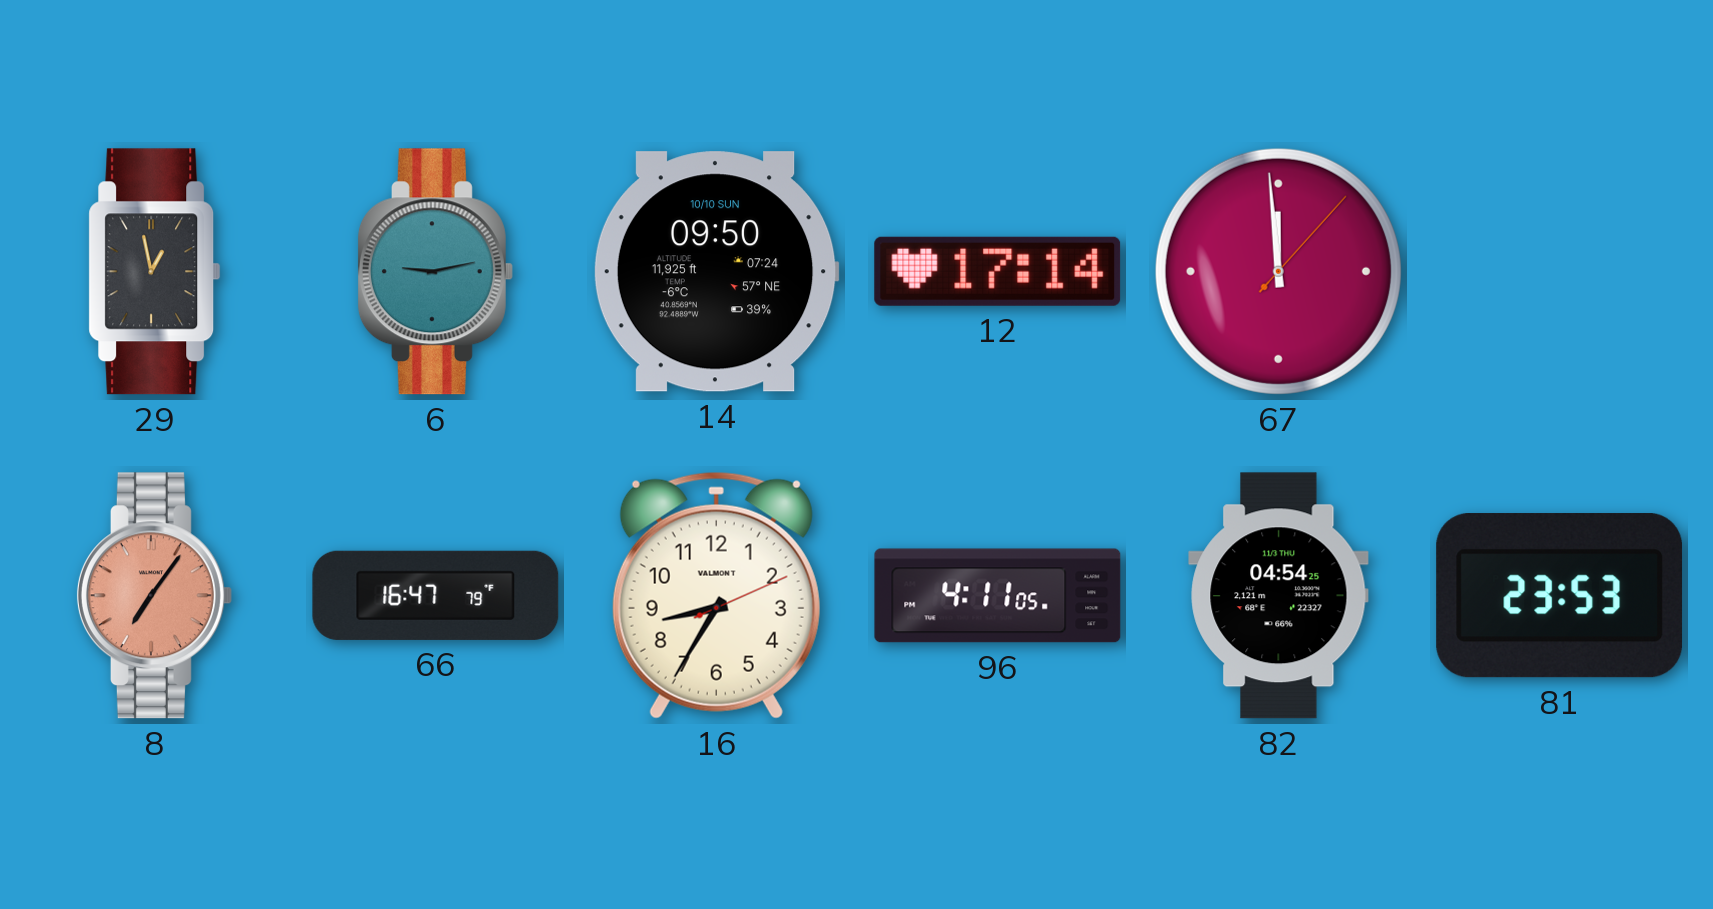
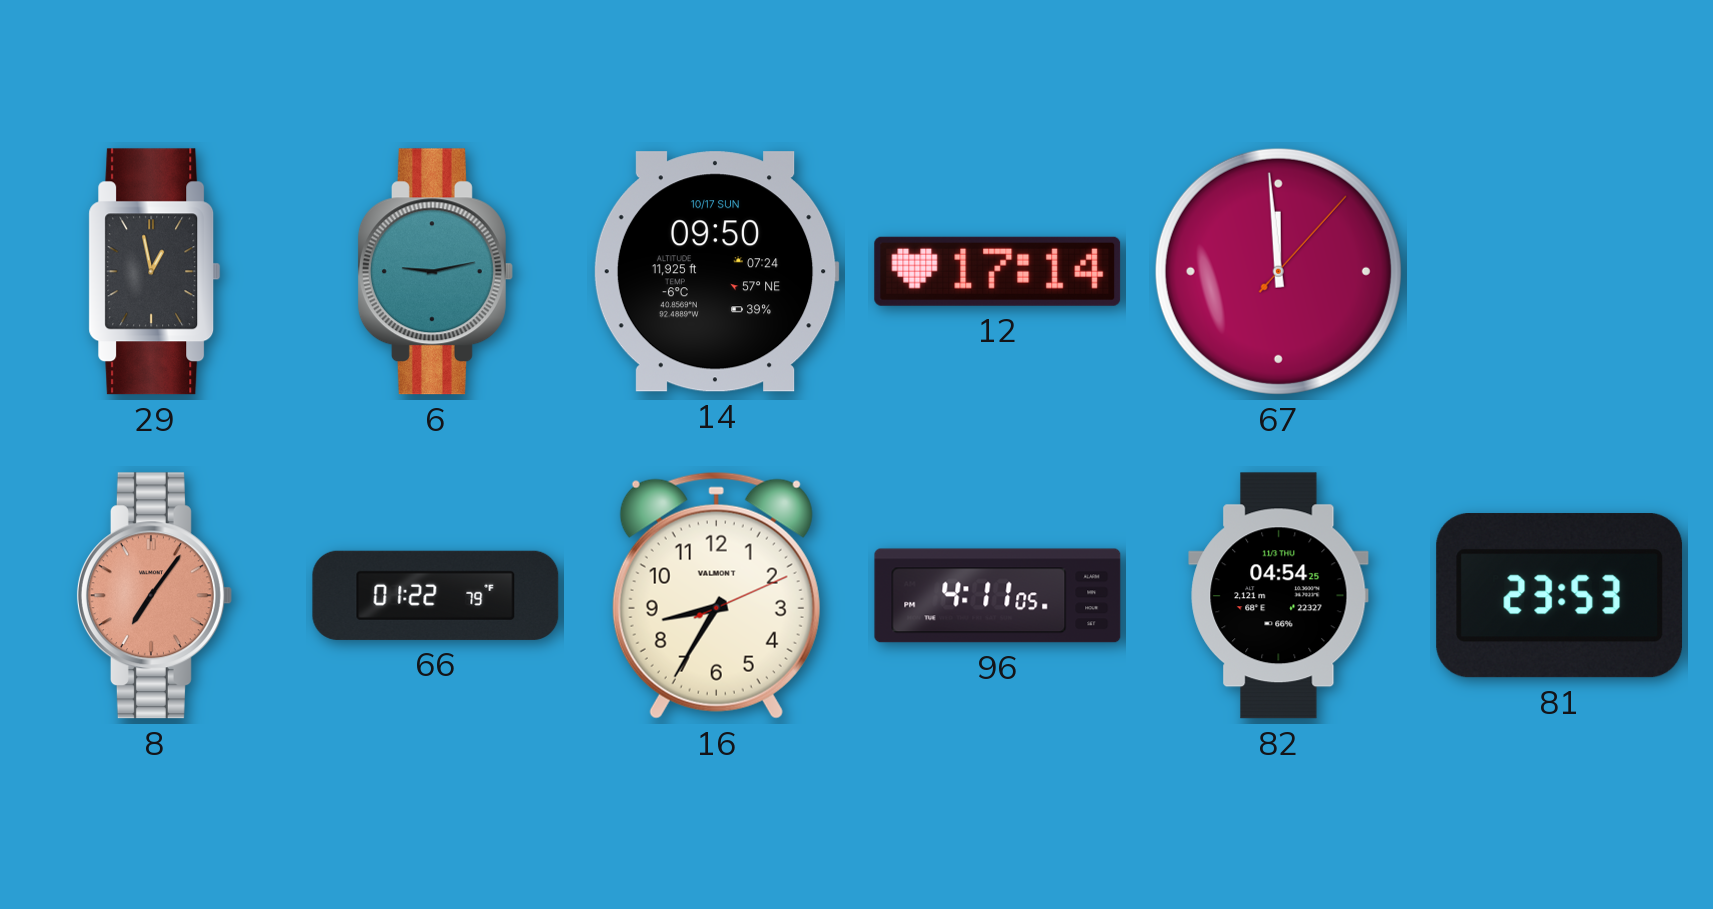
14 date: 10/10 SUN -> 10/17 SUN
66: 16:47 -> 01:22
